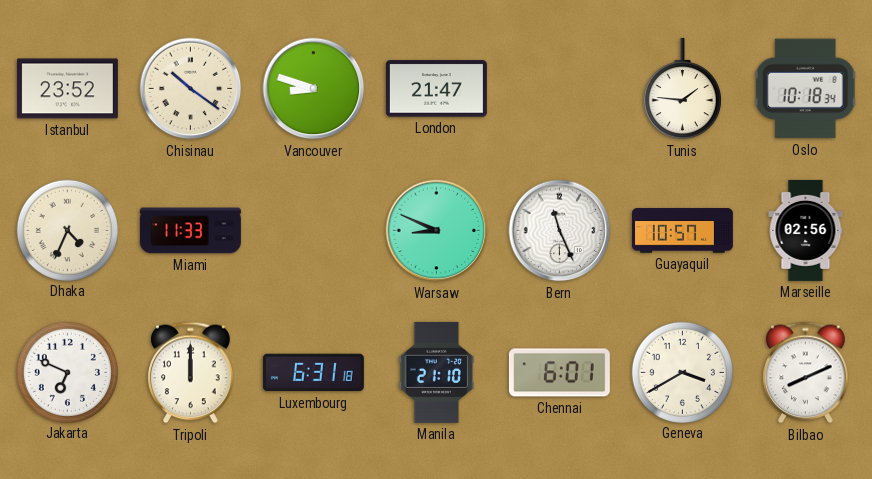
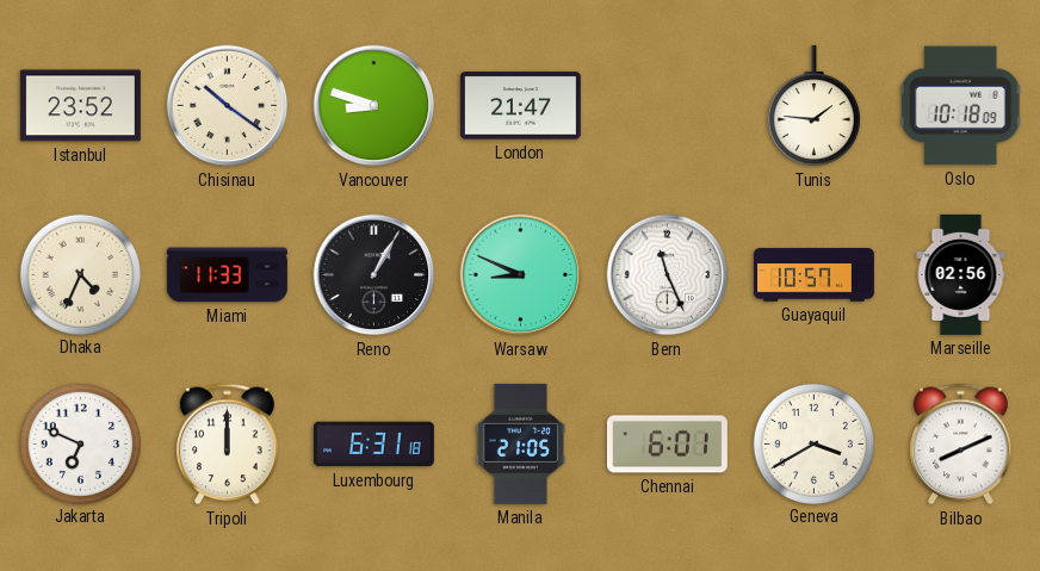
Oslo: 10:18:34 -> 10:18:09
Reno: none -> 1:05
Manila: 21:10 -> 21:05
